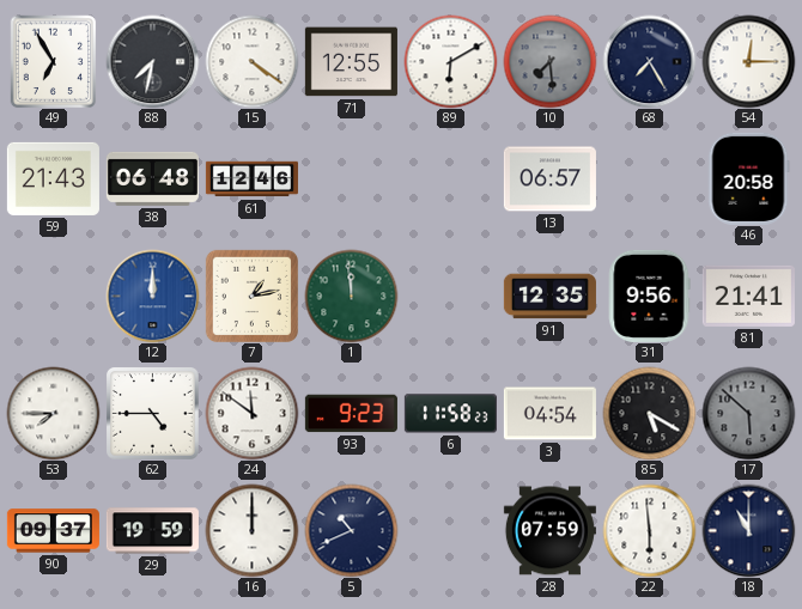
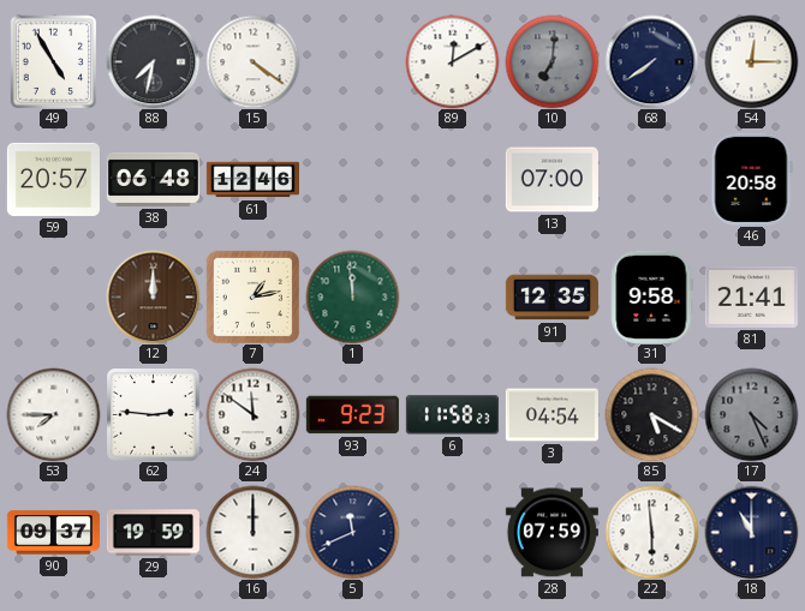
49: 6:55 -> 4:55
71: 12:55 -> none
89: 6:10 -> 12:10
10: 7:29 -> 7:01
68: 7:25 -> 7:39
59: 21:43 -> 20:57
13: 06:57 -> 07:00
12 dial: blue -> brown
31: 9:56 -> 9:58
62: 4:45 -> 2:46
17: 5:52 -> 4:26
5: 10:41 -> 11:41
